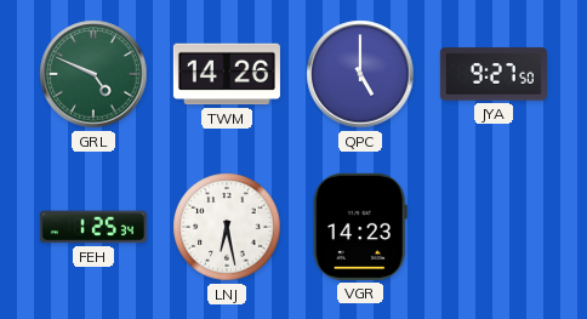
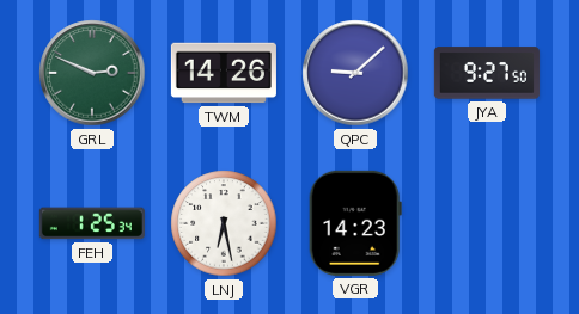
GRL: 4:49 -> 2:49
QPC: 5:00 -> 9:08
